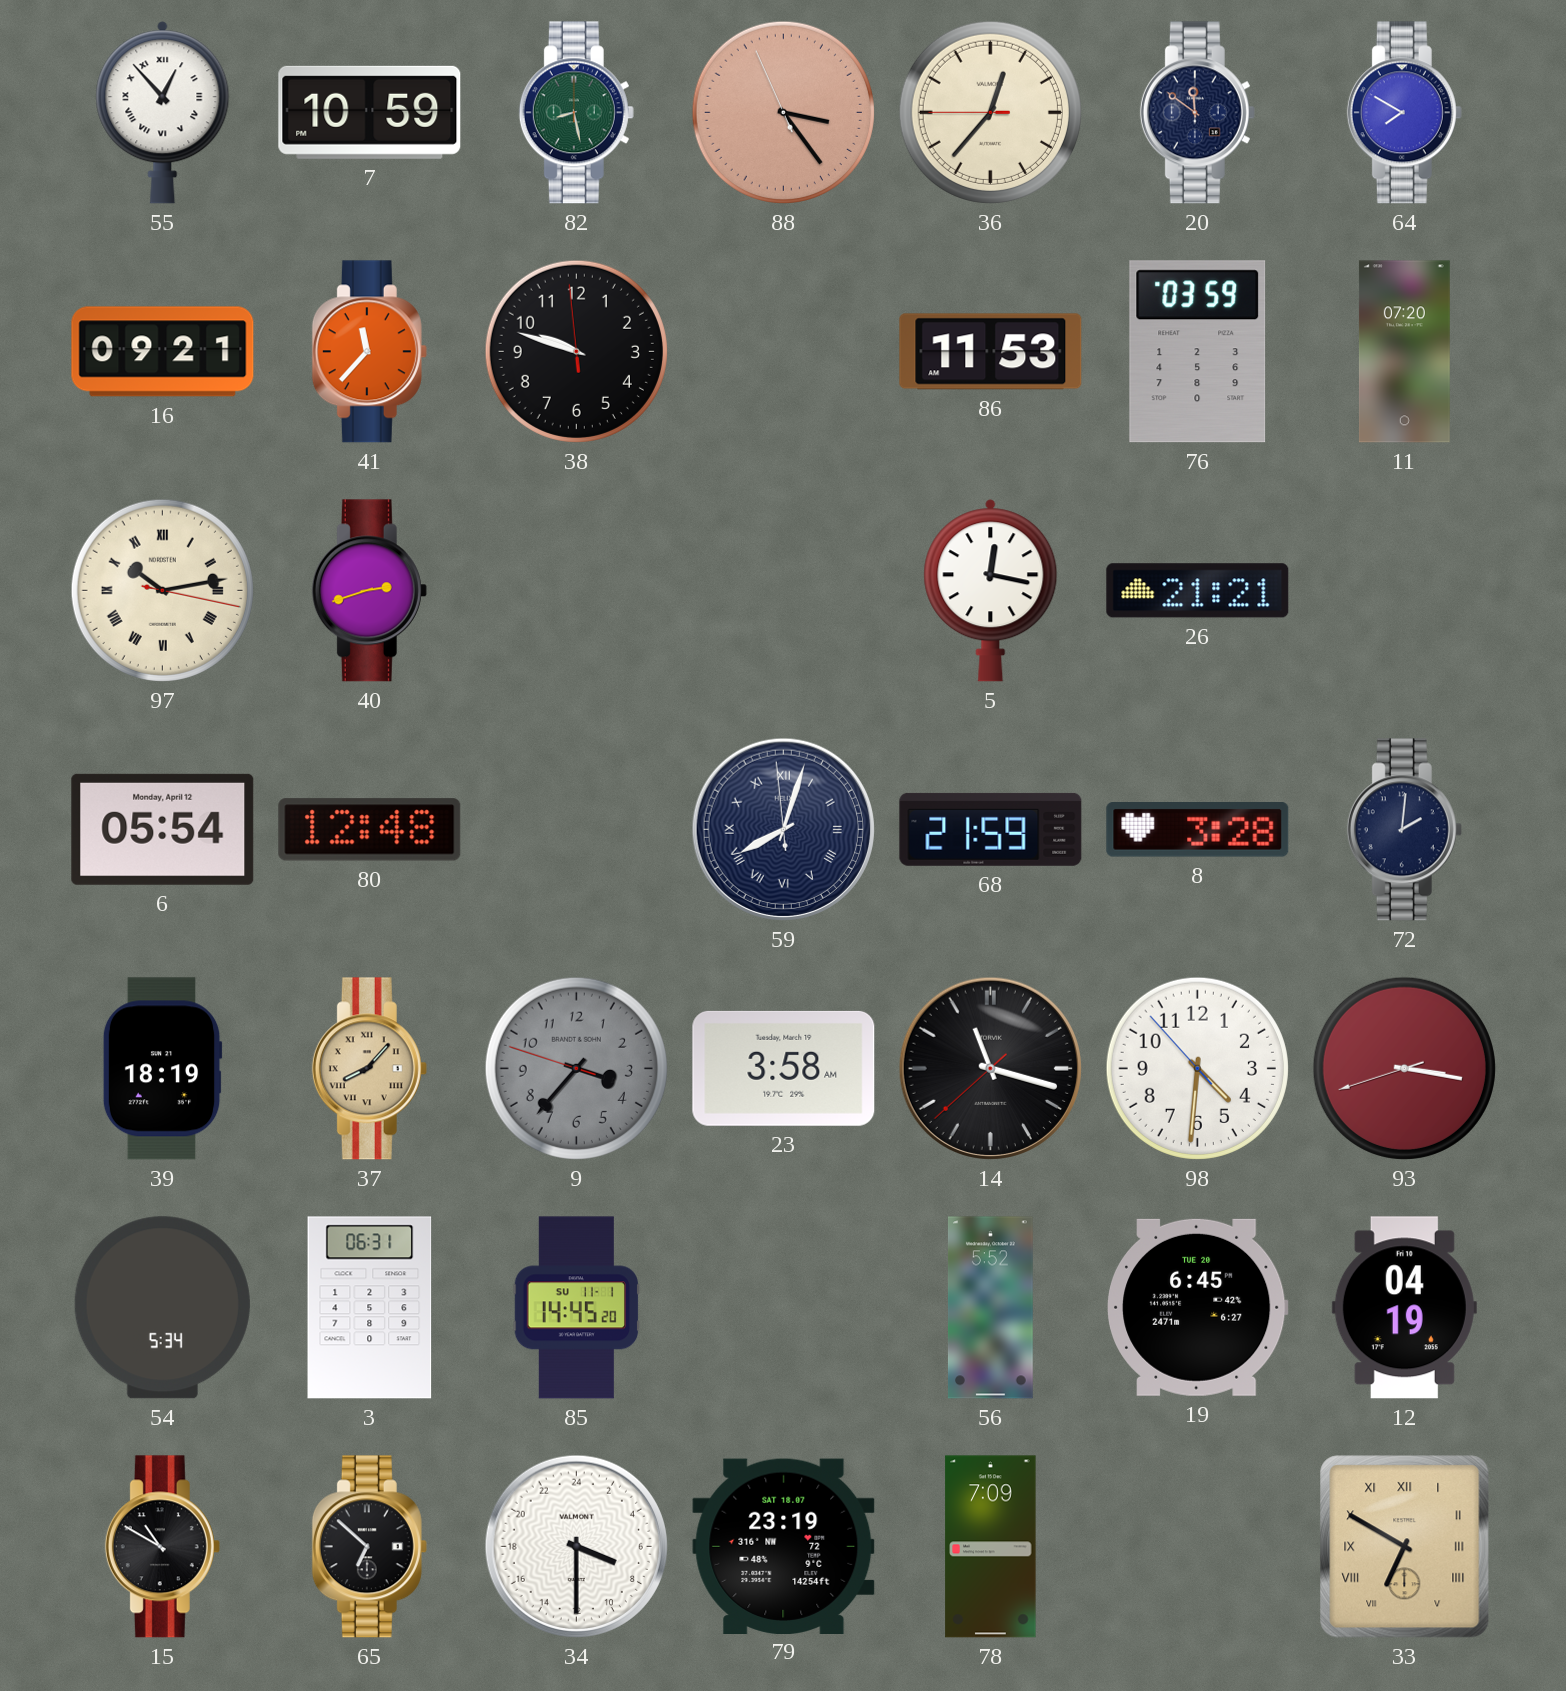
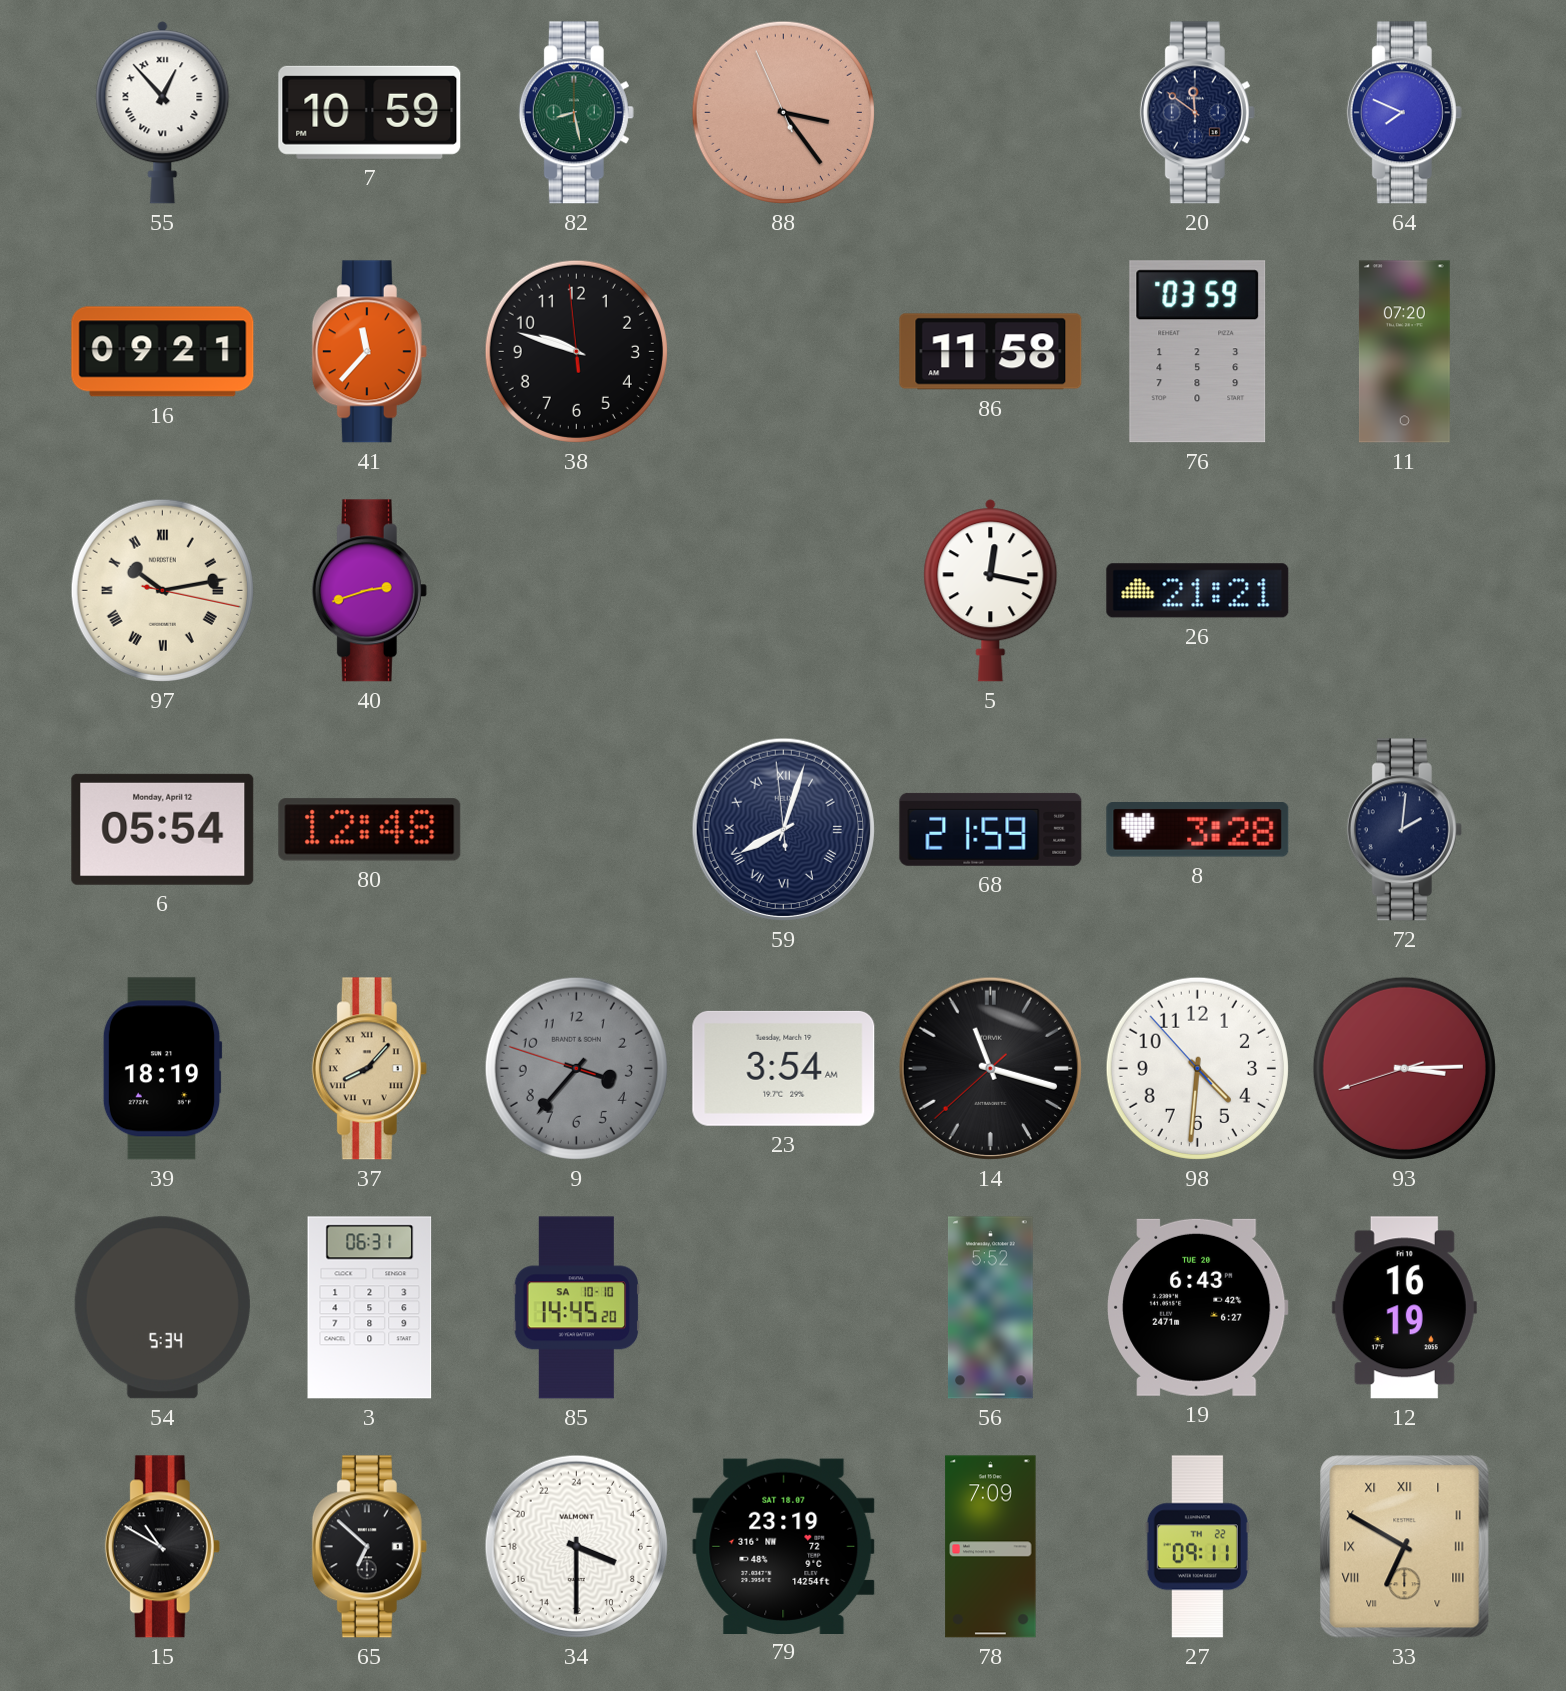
36: 12:36 -> none
64: 7:50 -> 7:49
86: 11:53 -> 11:58
23: 3:58 -> 3:54
93: 3:16 -> 3:14
85 date: SU 11-1 -> SA 10-10
19: 6:45 -> 6:43
12: 04:19 -> 16:19
27: none -> 09:11
